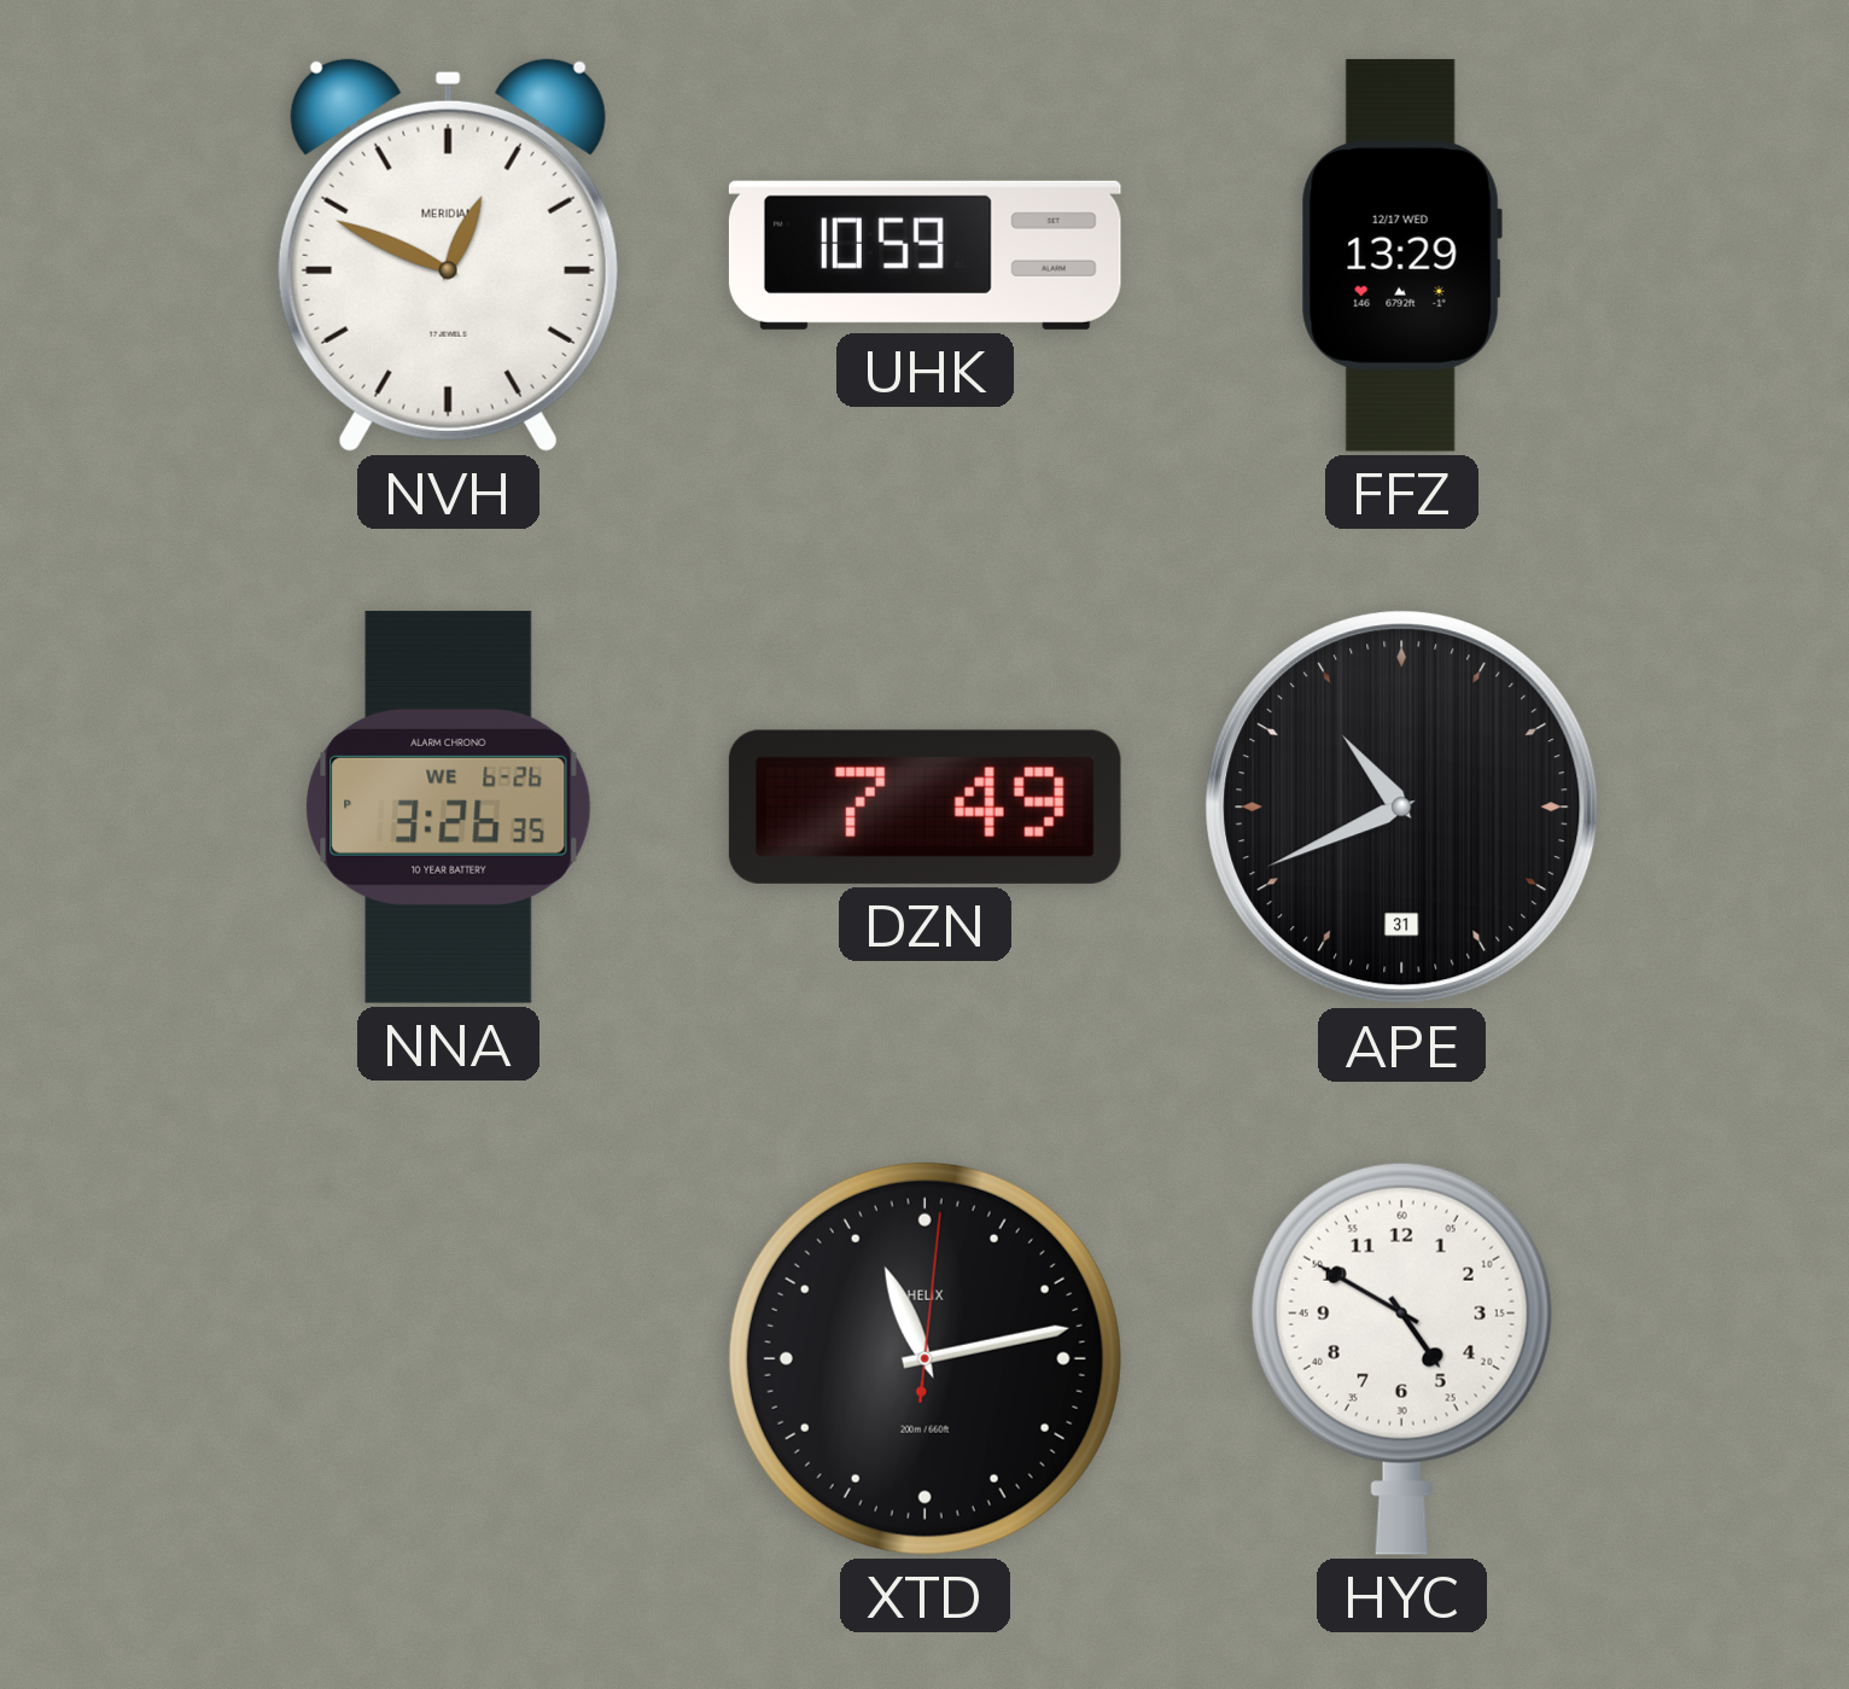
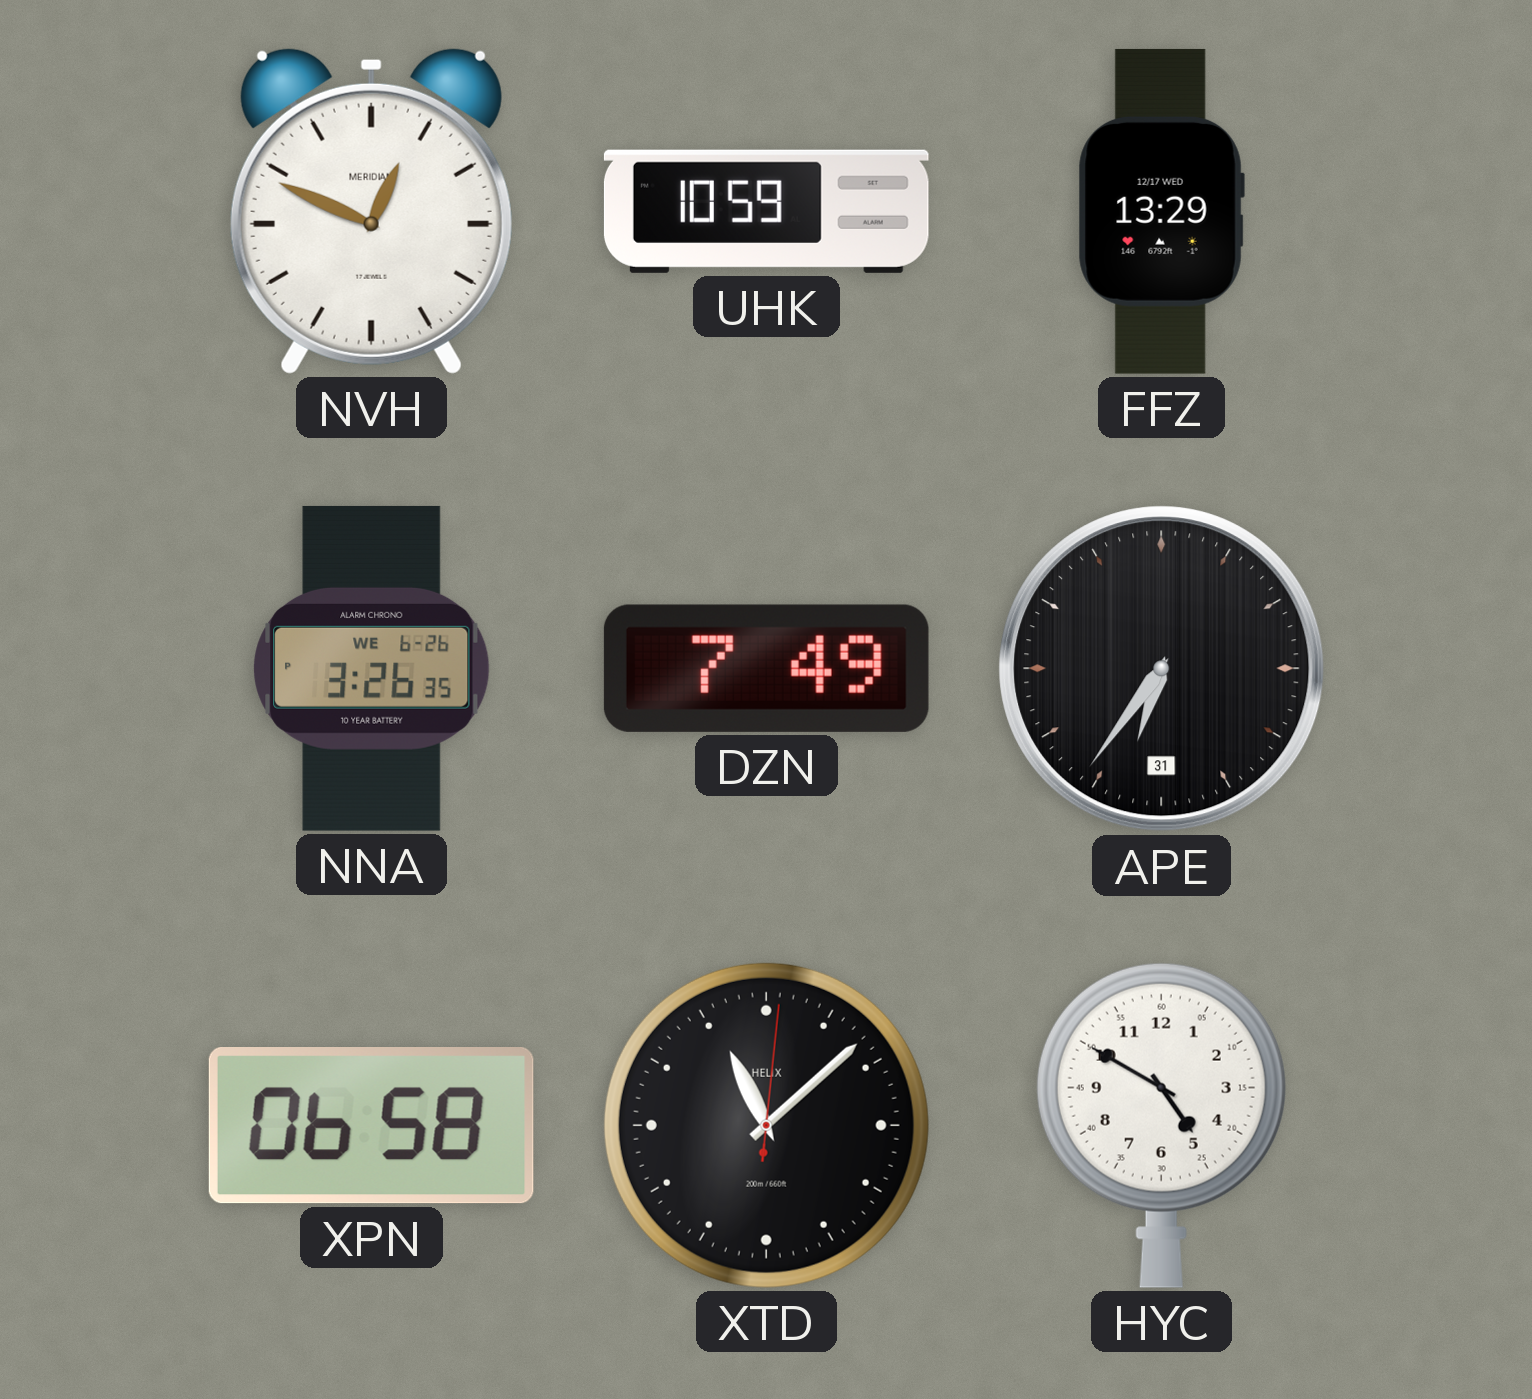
APE: 10:41 -> 6:36
XPN: none -> 06:58
XTD: 11:13 -> 11:08
